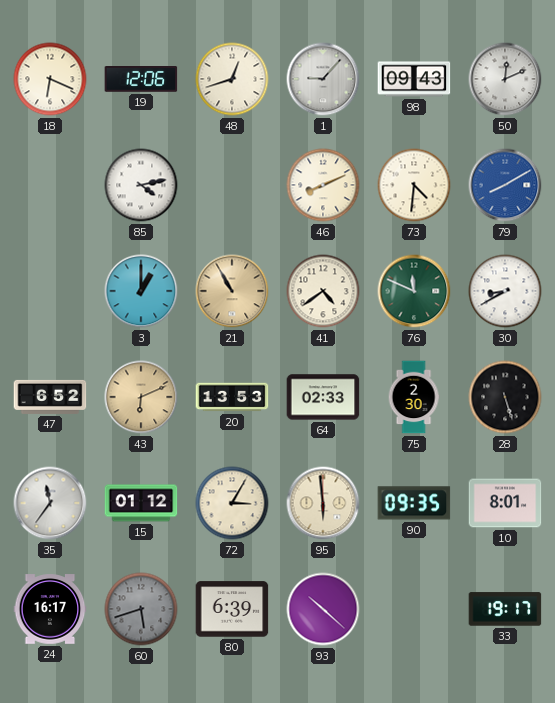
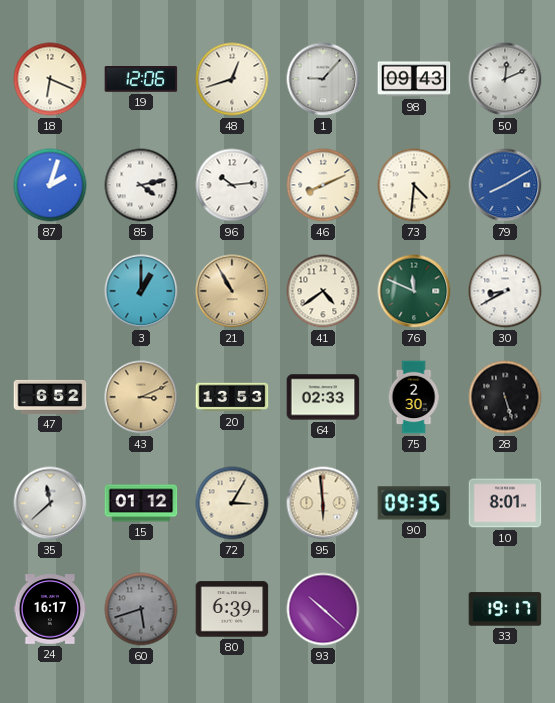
87: none -> 2:03
96: none -> 10:14
43: 6:11 -> 3:11
35: 11:36 -> 11:38
